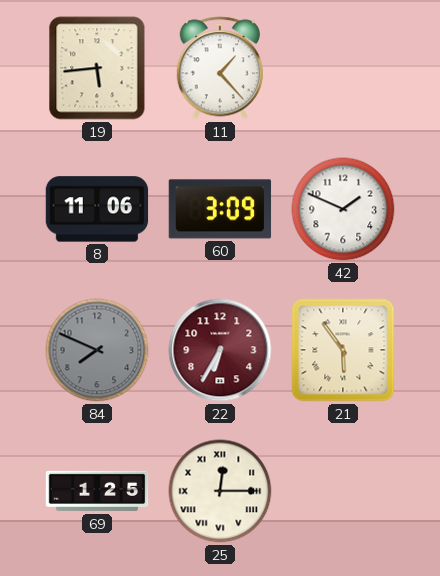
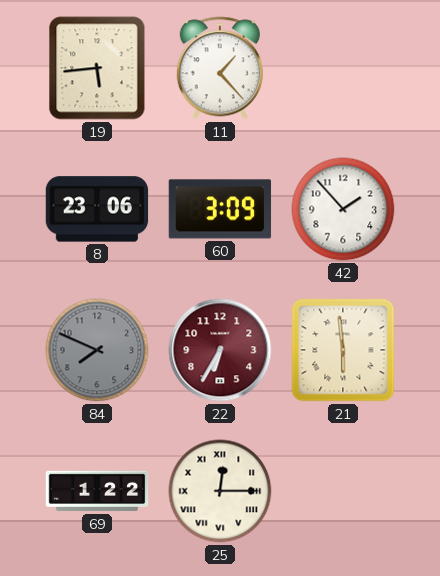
8: 11:06 -> 23:06
42: 1:49 -> 1:53
21: 5:54 -> 5:59
69: 1:25 -> 1:22
